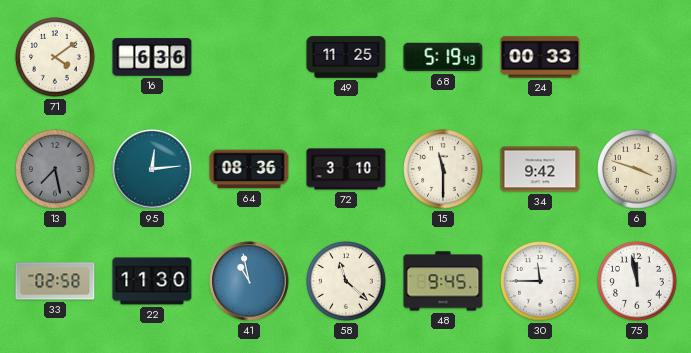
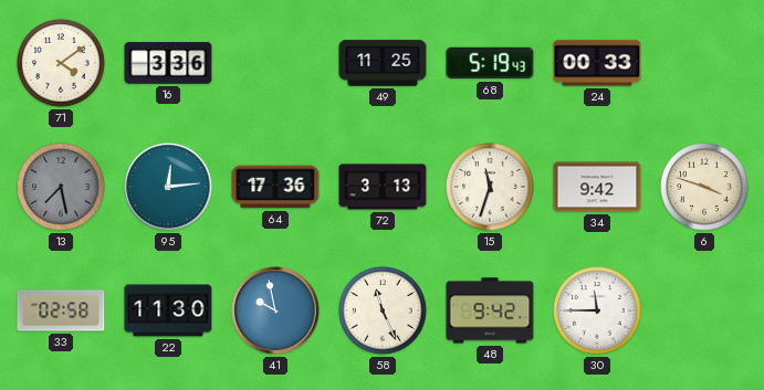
16: 6:36 -> 3:36
64: 08:36 -> 17:36
72: 3:10 -> 3:13
15: 11:30 -> 11:33
41: 10:58 -> 9:58
58: 11:22 -> 11:26
48: 9:45 -> 9:42
75: 11:58 -> none
